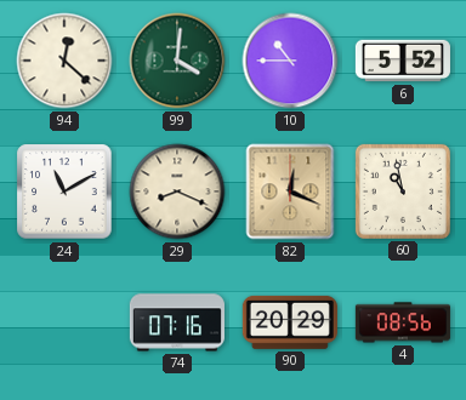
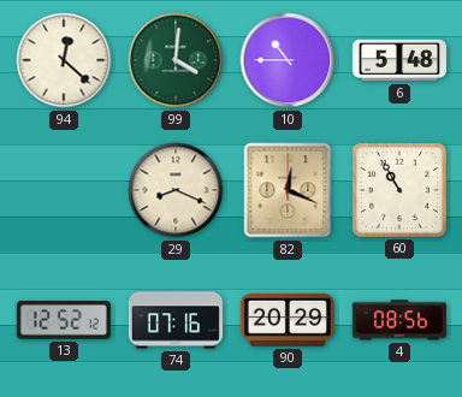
6: 5:52 -> 5:48
24: 11:10 -> none
60: 10:58 -> 10:55
13: none -> 12:52
